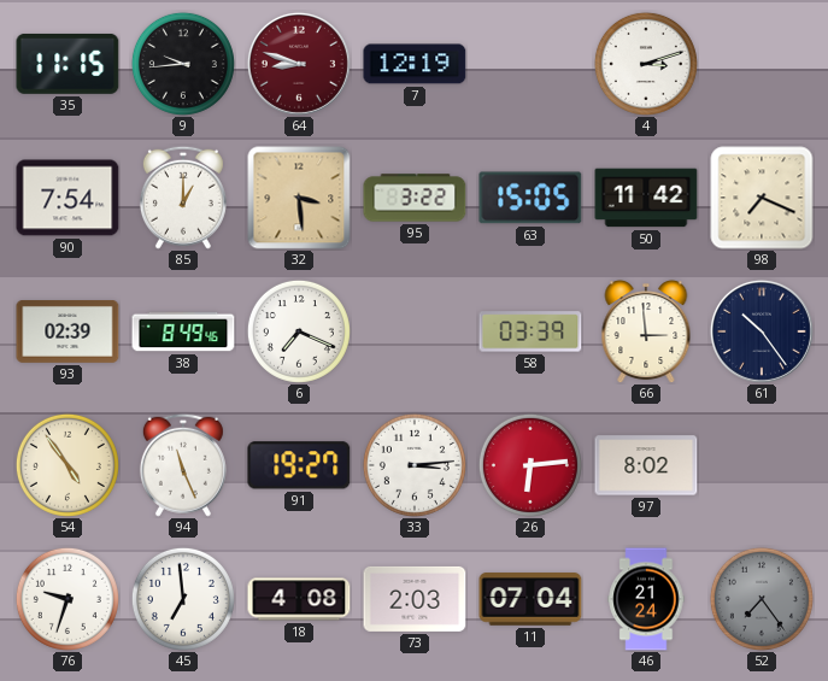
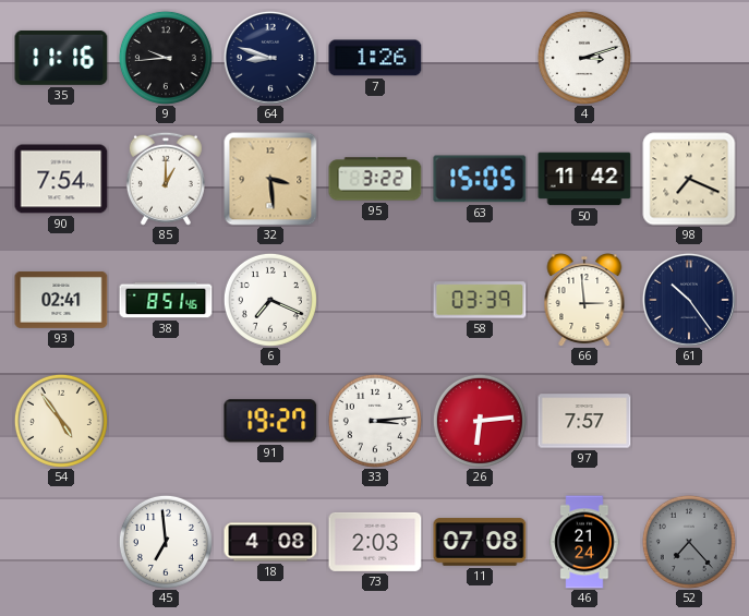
35: 11:15 -> 11:16
64 dial: burgundy -> navy
7: 12:19 -> 1:26
93: 02:39 -> 02:41
38: 8:49 -> 8:51
94: 11:26 -> none
97: 8:02 -> 7:57
76: 9:33 -> none
11: 07:04 -> 07:08
52: 7:24 -> 7:23
